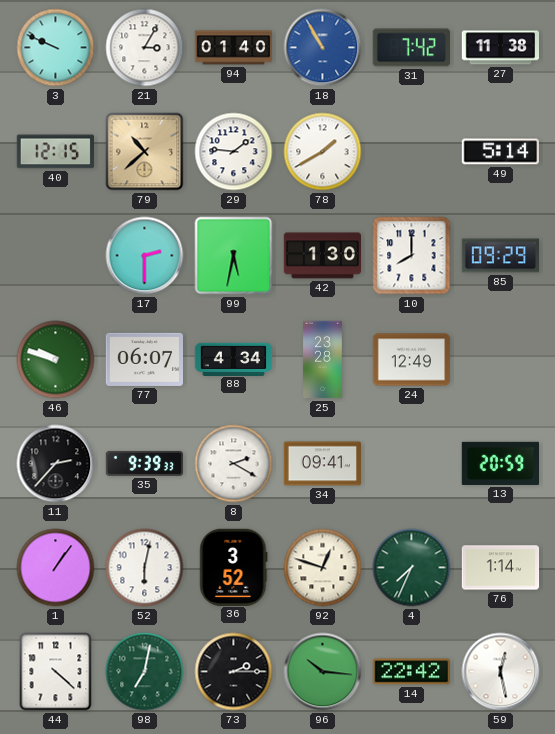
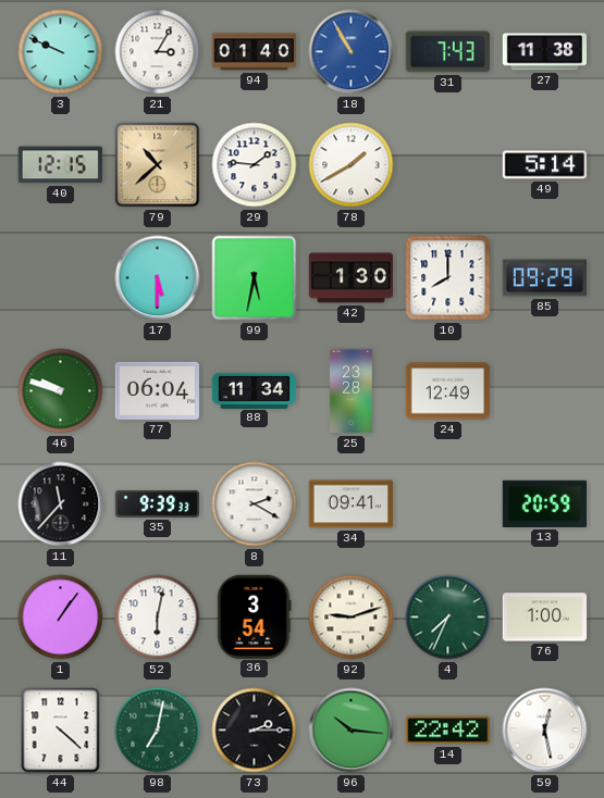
31: 7:42 -> 7:43
17: 2:30 -> 5:30
77: 06:07 -> 06:04
88: 4:34 -> 11:34
11: 2:37 -> 11:37
36: 3:52 -> 3:54
92: 12:48 -> 9:12
76: 1:14 -> 1:00
